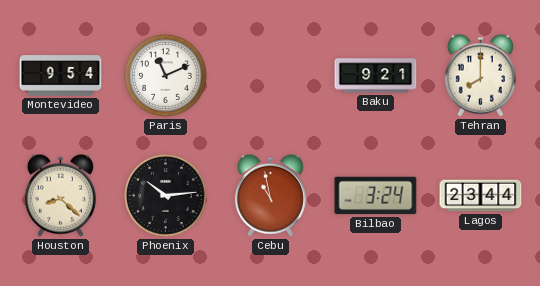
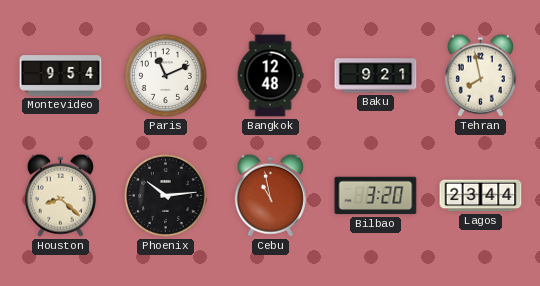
Bangkok: none -> 12:48
Tehran: 8:00 -> 7:58
Bilbao: 3:24 -> 3:20
